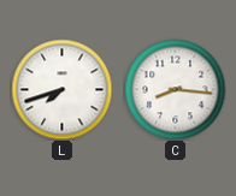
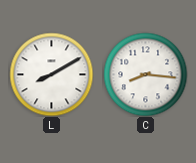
L: 7:42 -> 8:10
